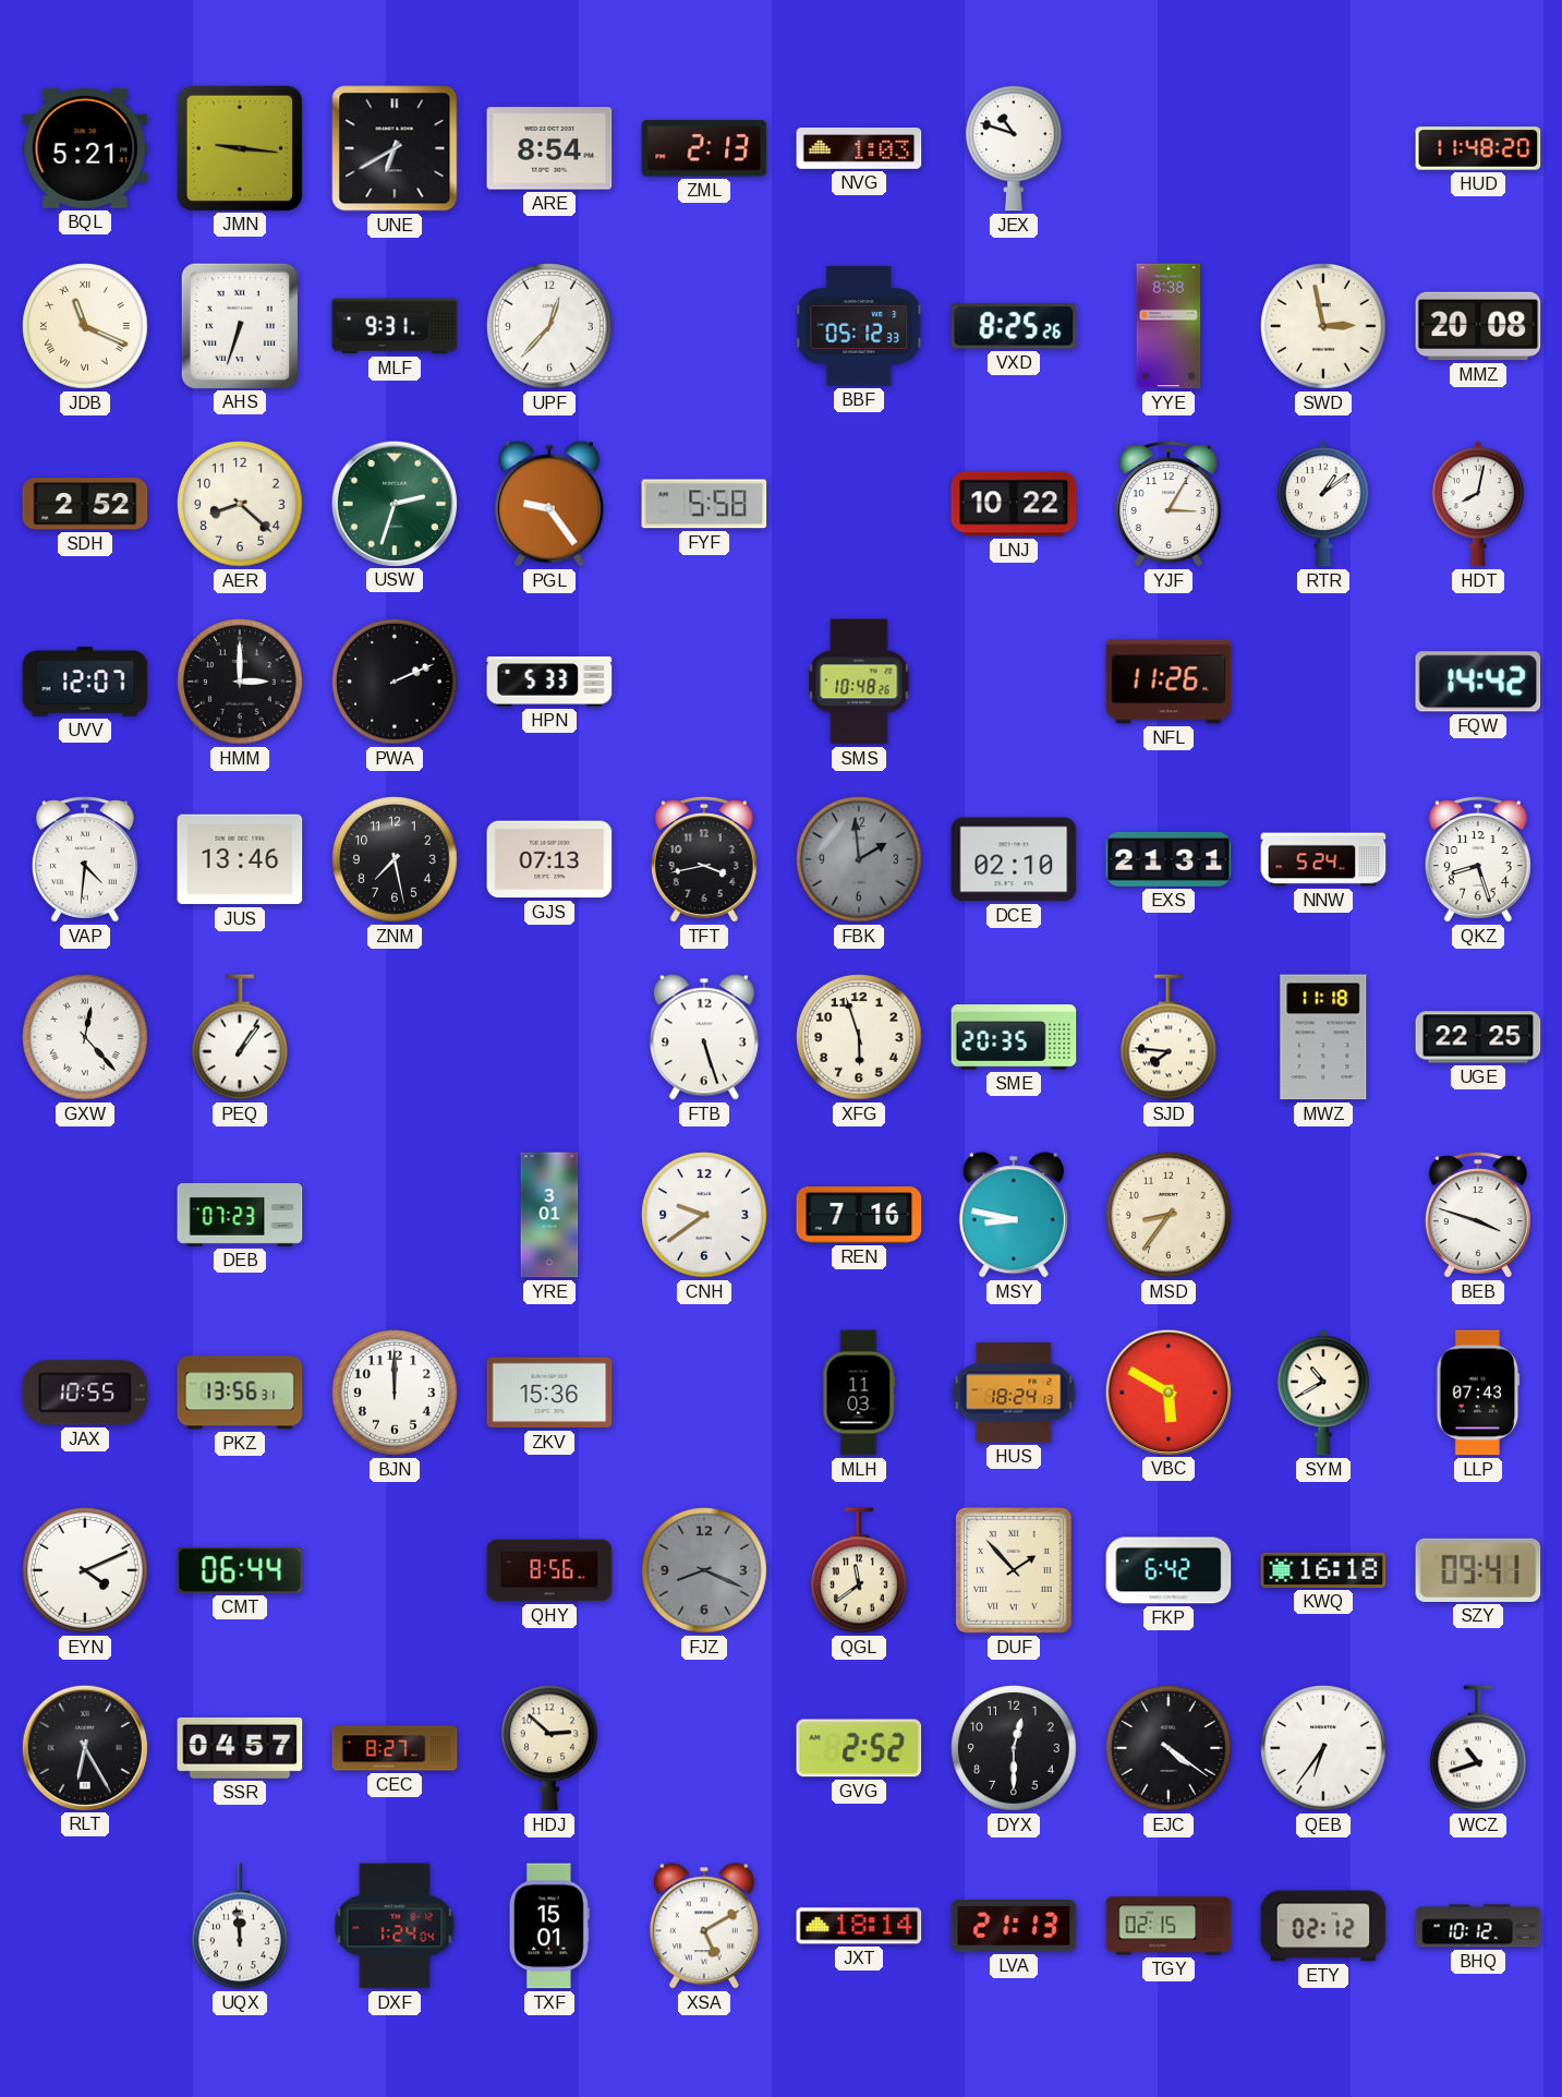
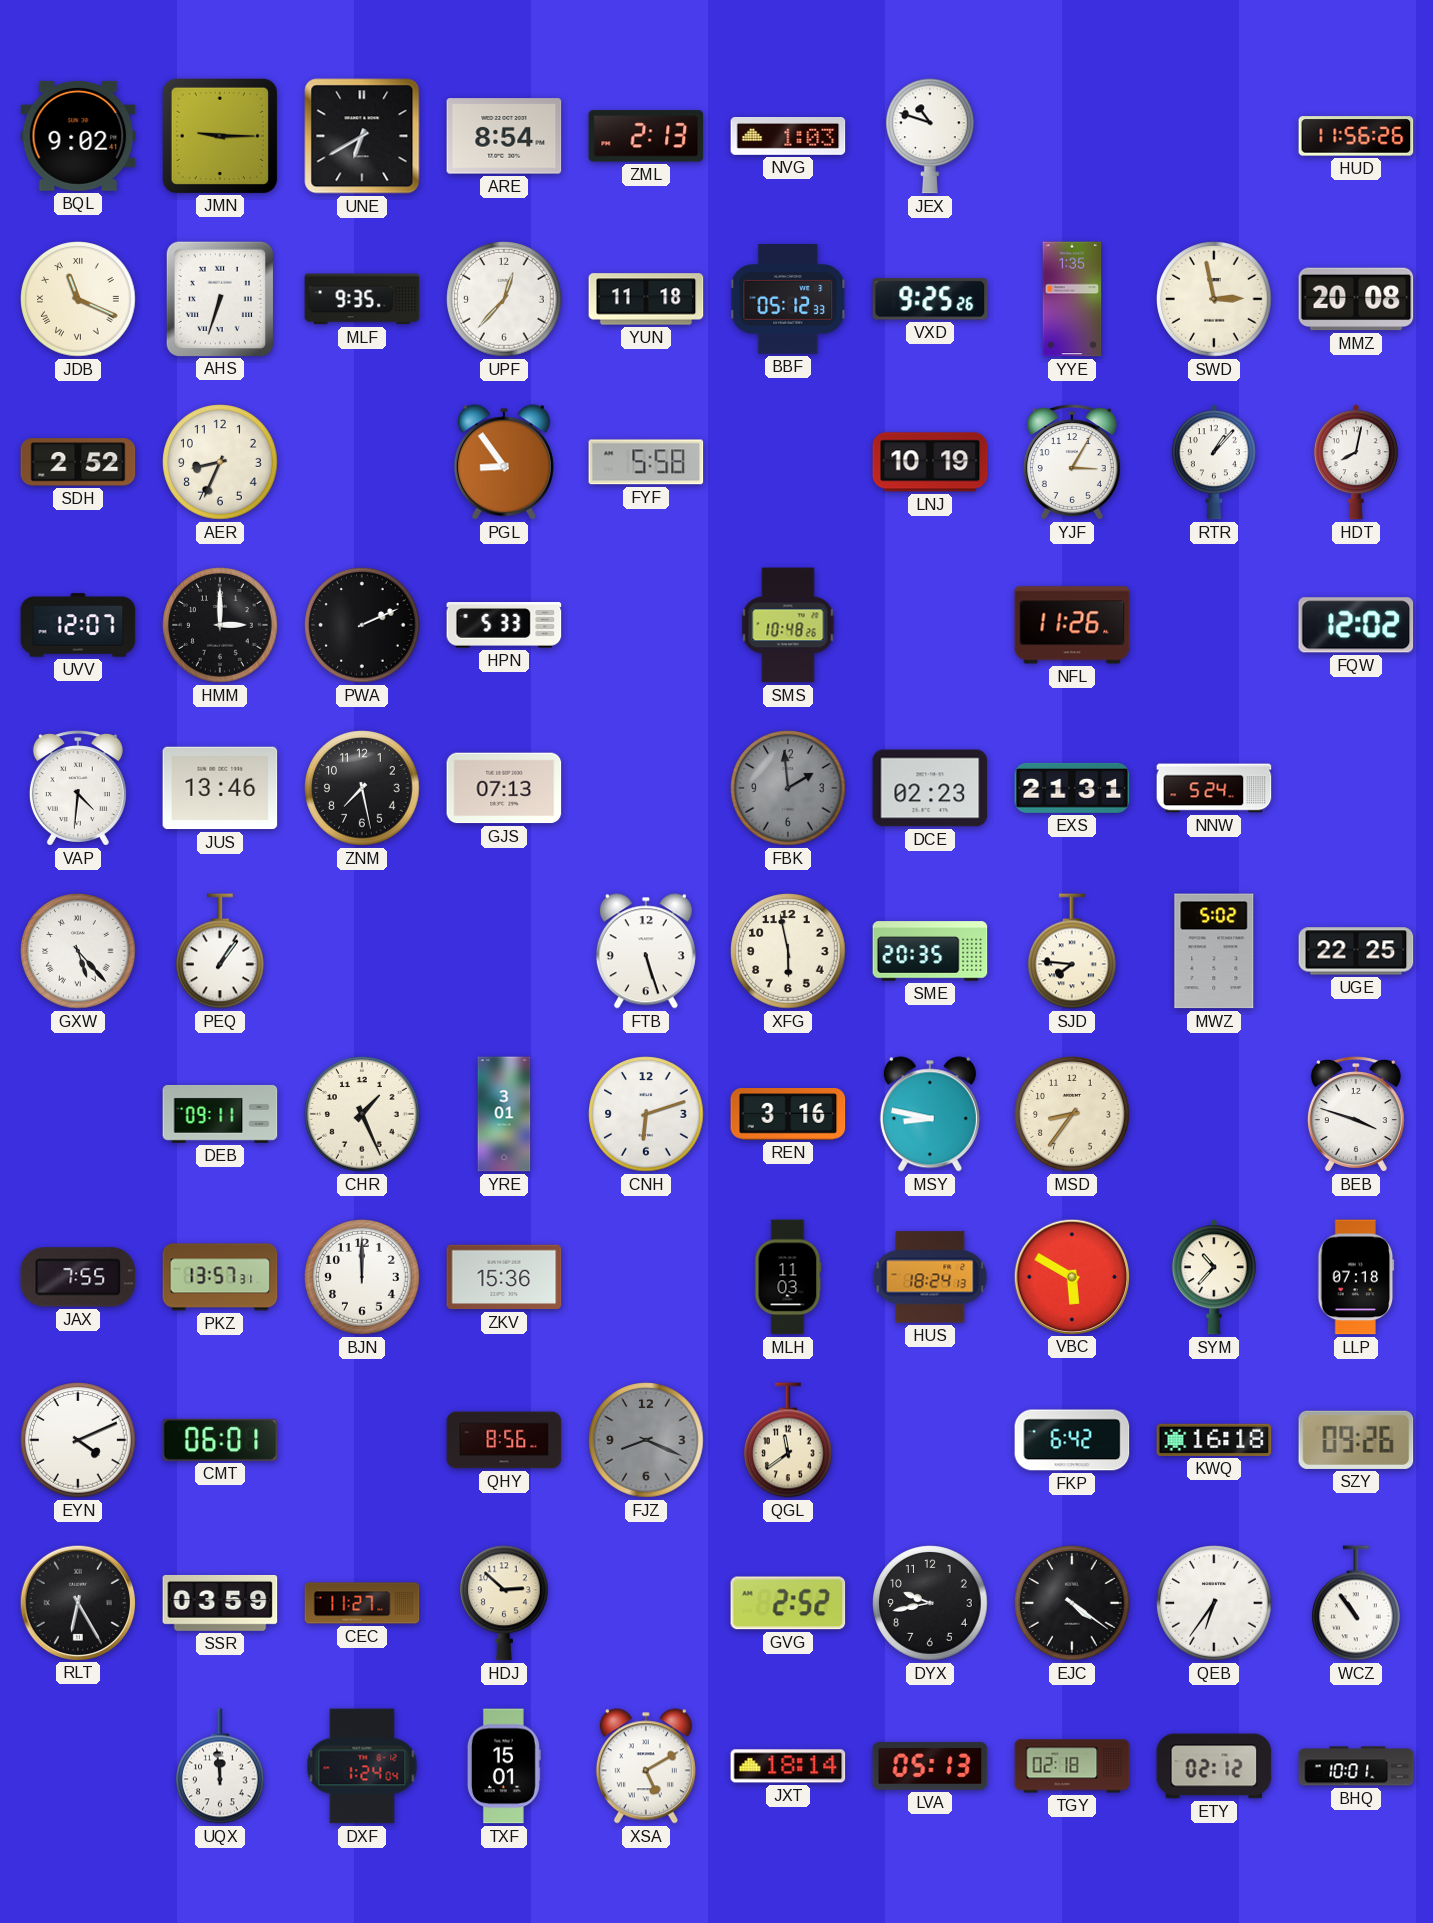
BQL: 5:21 -> 9:02
JMN: 9:16 -> 9:15
HUD: 11:48 -> 11:56
MLF: 9:31 -> 9:35
YUN: none -> 11:18
VXD: 8:25 -> 9:25
YYE: 8:38 -> 1:35
AER: 8:22 -> 8:34
USW: 2:33 -> none
PGL: 9:24 -> 8:54
LNJ: 10:22 -> 10:19
RTR: 1:09 -> 1:07
FQW: 14:42 -> 12:02
TFT: 3:43 -> none
DCE: 02:10 -> 02:23
QKZ: 8:27 -> none
GXW: 12:23 -> 5:23
XFG: 5:57 -> 5:58
MWZ: 11:18 -> 5:02
DEB: 07:23 -> 09:11
CHR: none -> 1:26
CNH: 9:39 -> 6:12
REN: 7:16 -> 3:16
JAX: 10:55 -> 7:55
PKZ: 13:56 -> 13:57
SYM: 10:40 -> 10:37
LLP: 07:43 -> 07:18
CMT: 06:44 -> 06:01
DUF: 1:53 -> none
SZY: 09:41 -> 09:26
SSR: 04:57 -> 03:59
CEC: 8:27 -> 11:27
DYX: 12:30 -> 9:43
WCZ: 10:42 -> 10:54
LVA: 21:13 -> 05:13
TGY: 02:15 -> 02:18
BHQ: 10:12 -> 10:01
